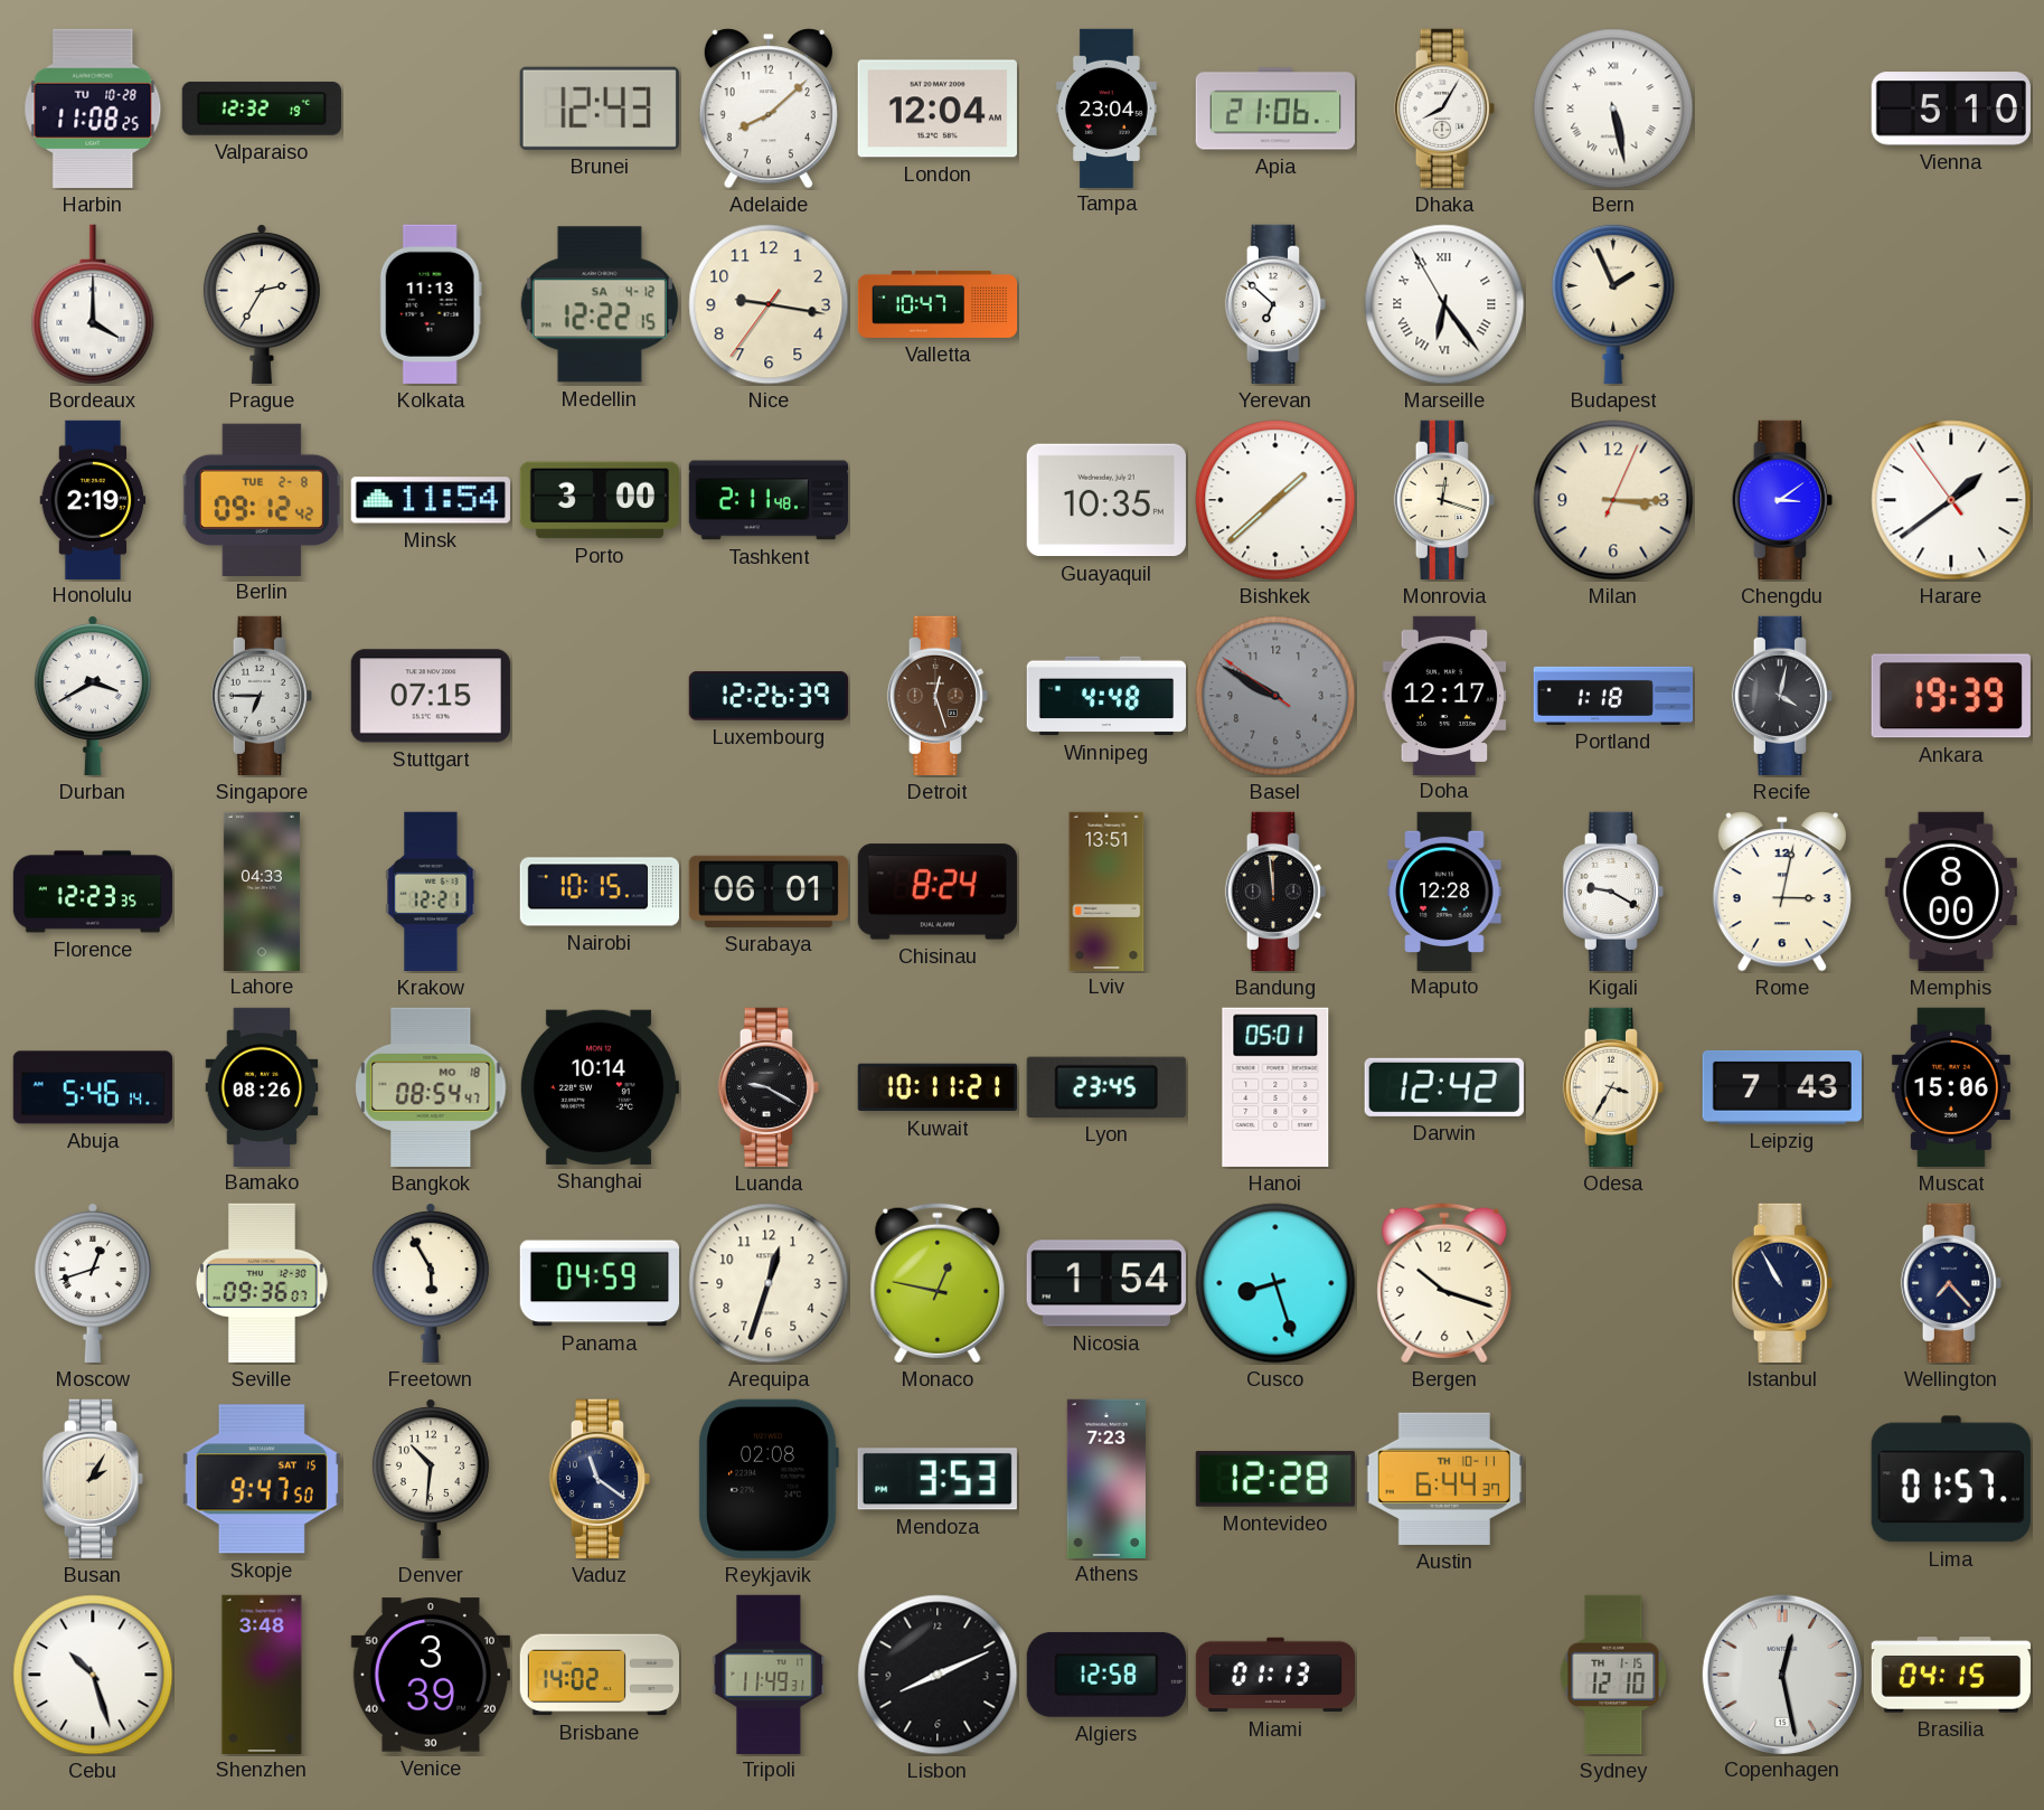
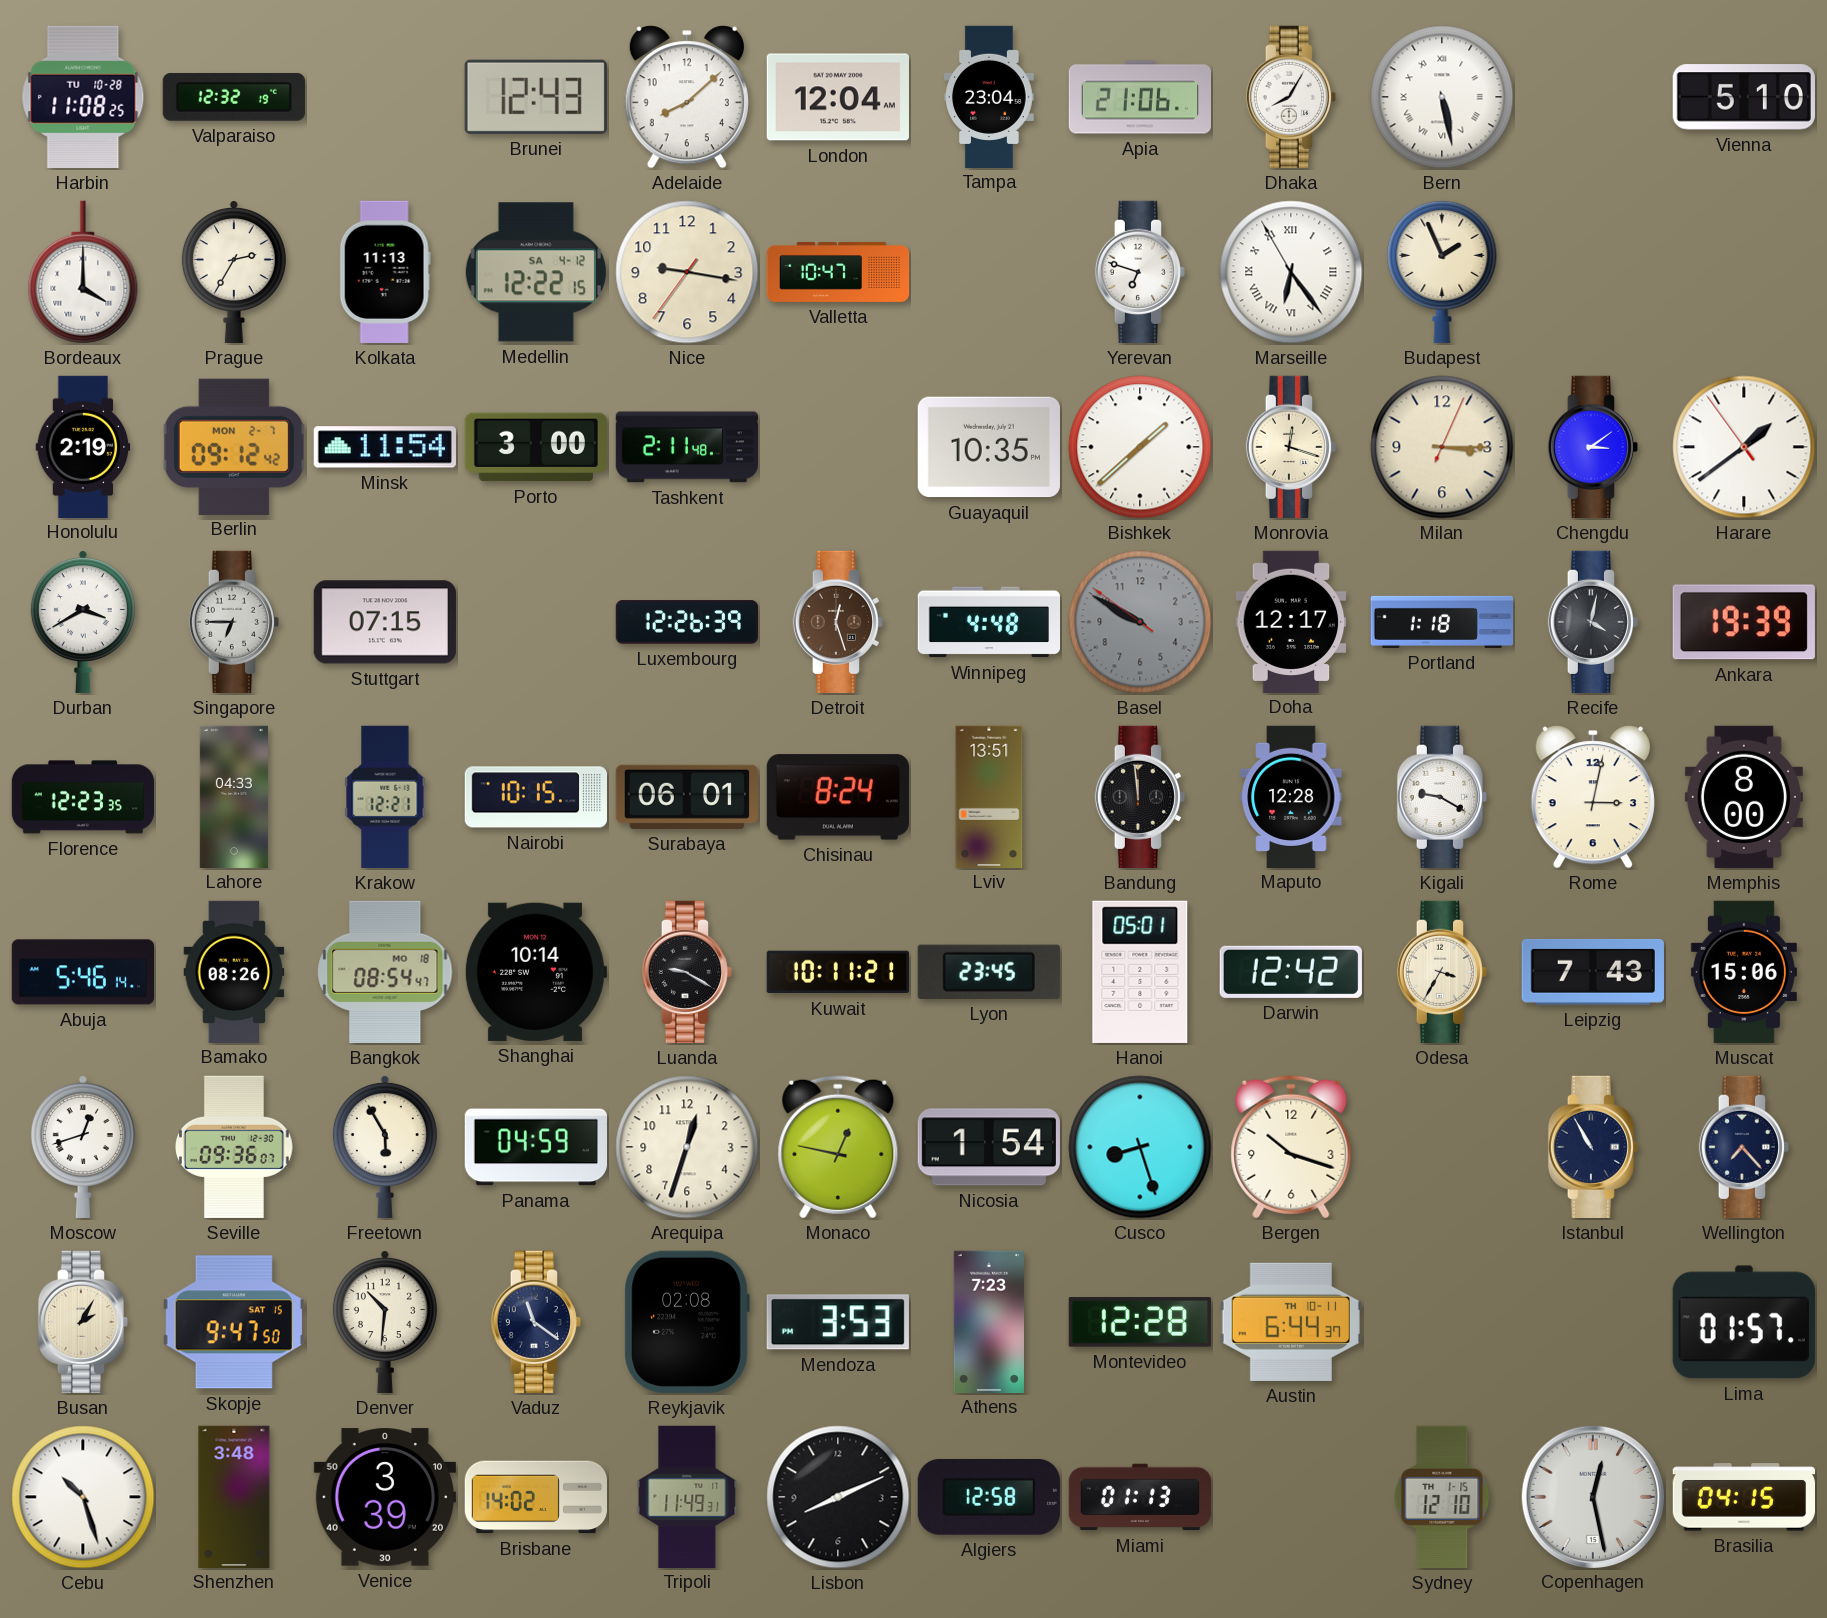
Yerevan: 6:52 -> 6:48
Berlin date: TUE 2-8 -> MON 2-7
